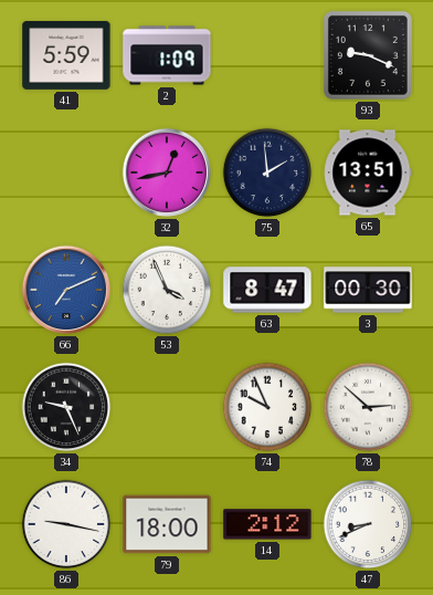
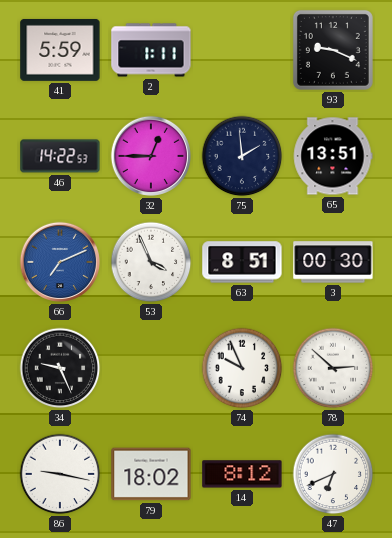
2: 1:09 -> 1:11
46: none -> 14:22
32: 12:43 -> 12:45
63: 8:47 -> 8:51
79: 18:00 -> 18:02
14: 2:12 -> 8:12
47: 8:41 -> 6:41
